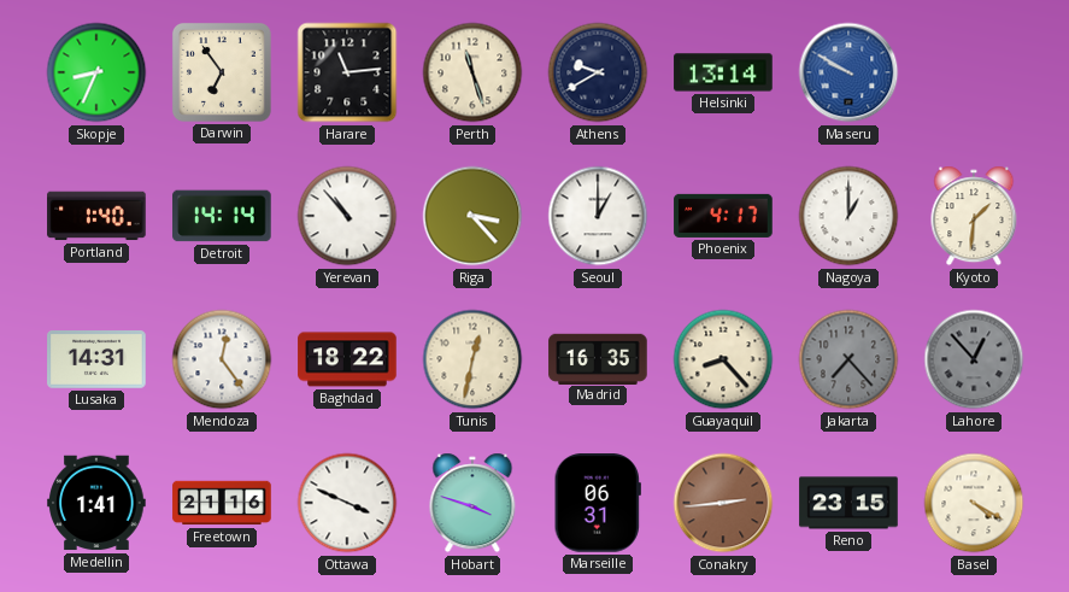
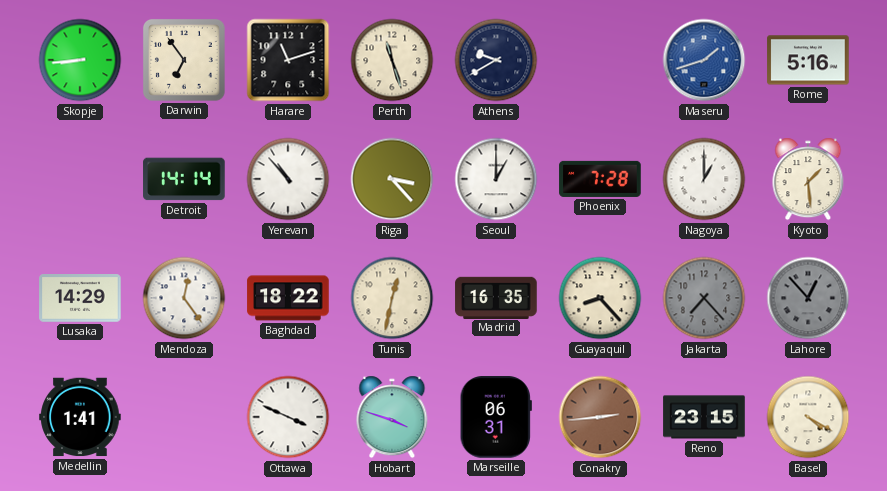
Skopje: 8:34 -> 8:44
Harare: 11:14 -> 11:12
Helsinki: 13:14 -> none
Maseru: 9:50 -> 1:42
Rome: none -> 5:16
Portland: 1:40 -> none
Phoenix: 4:17 -> 7:28
Kyoto: 1:31 -> 1:29
Lusaka: 14:31 -> 14:29
Freetown: 21:16 -> none
